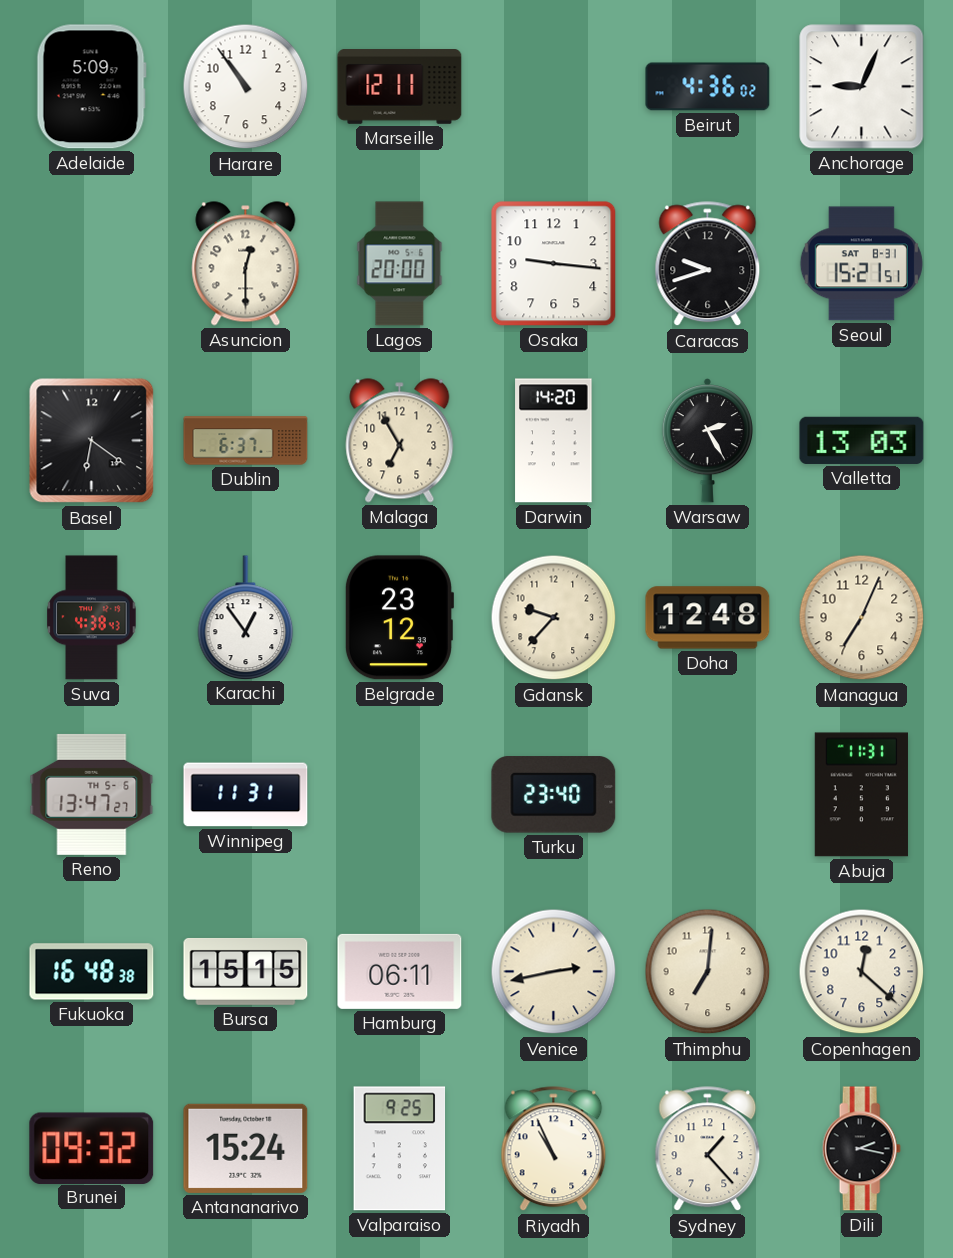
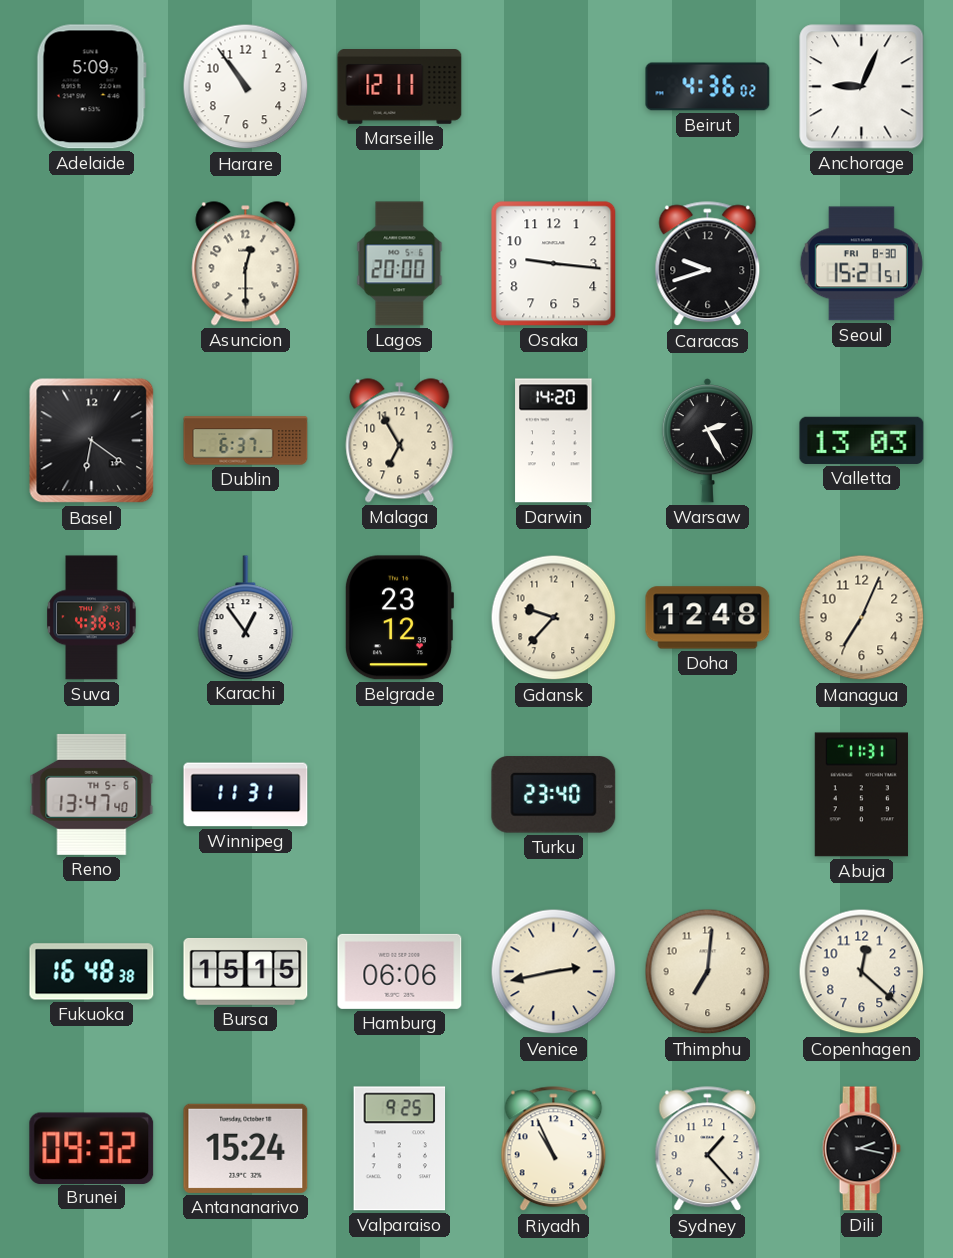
Seoul date: SAT 8-31 -> FRI 8-30
Reno: 13:47:27 -> 13:47:40
Hamburg: 06:11 -> 06:06
